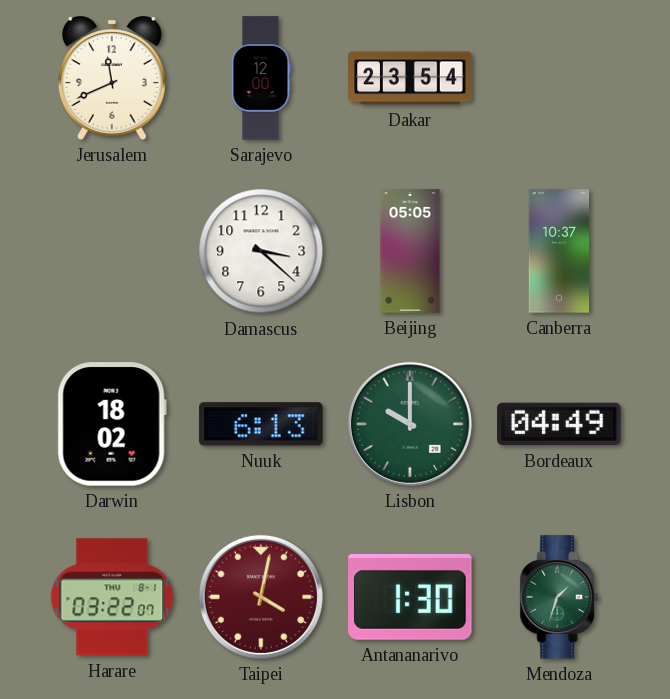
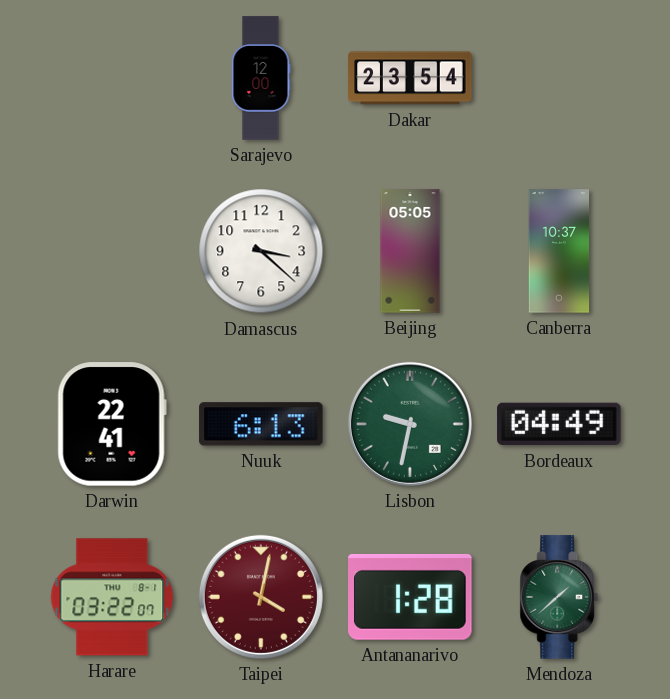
Jerusalem: 11:41 -> none
Darwin: 18:02 -> 22:41
Lisbon: 10:00 -> 9:32
Antananarivo: 1:30 -> 1:28
Mendoza: 1:33 -> 1:38
